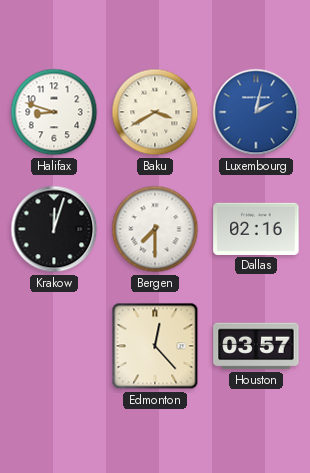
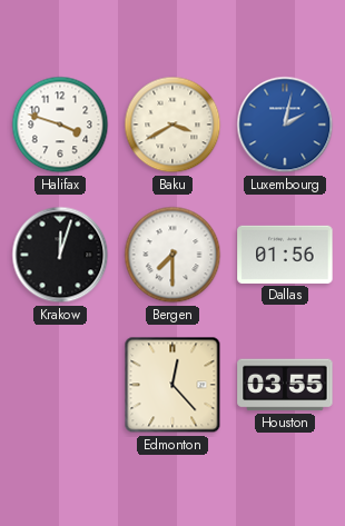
Halifax: 8:48 -> 3:48
Dallas: 02:16 -> 01:56
Houston: 03:57 -> 03:55
